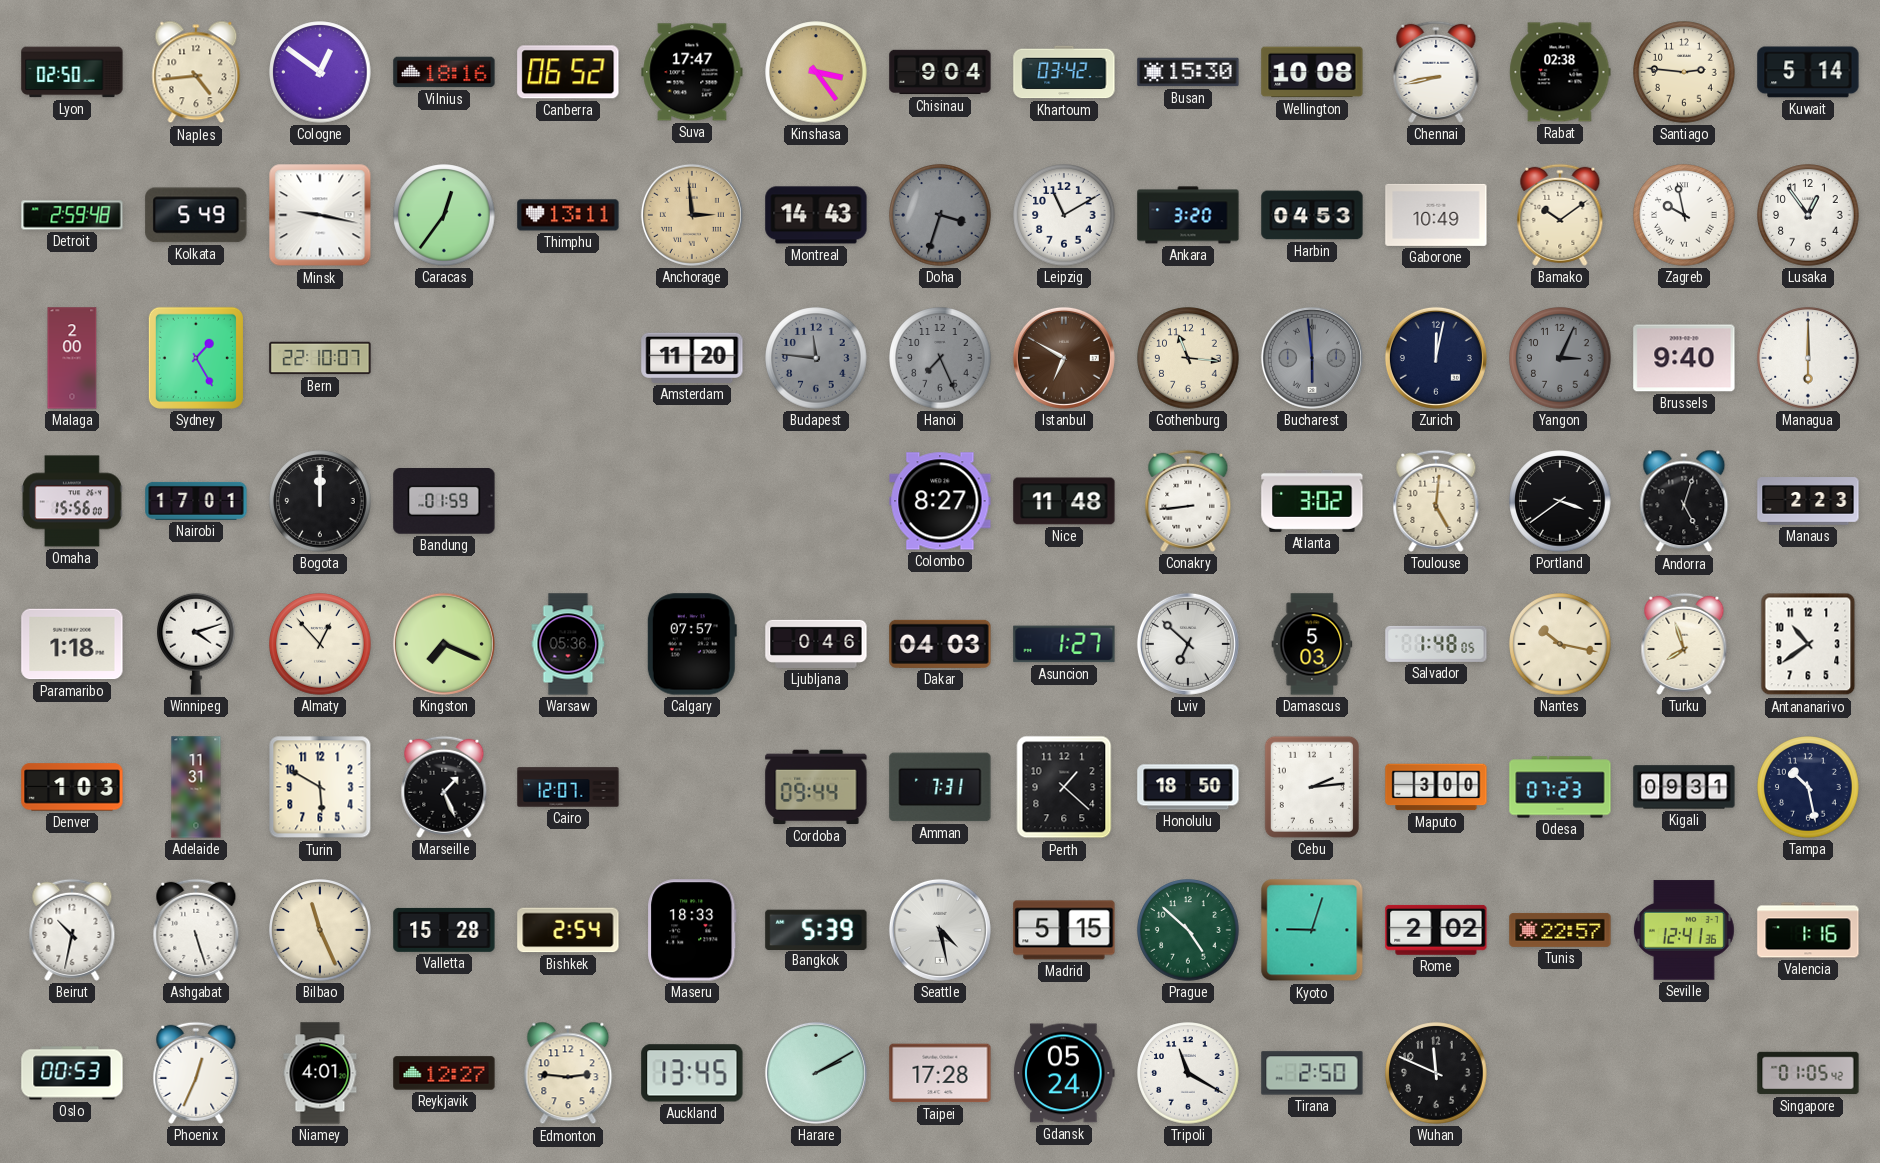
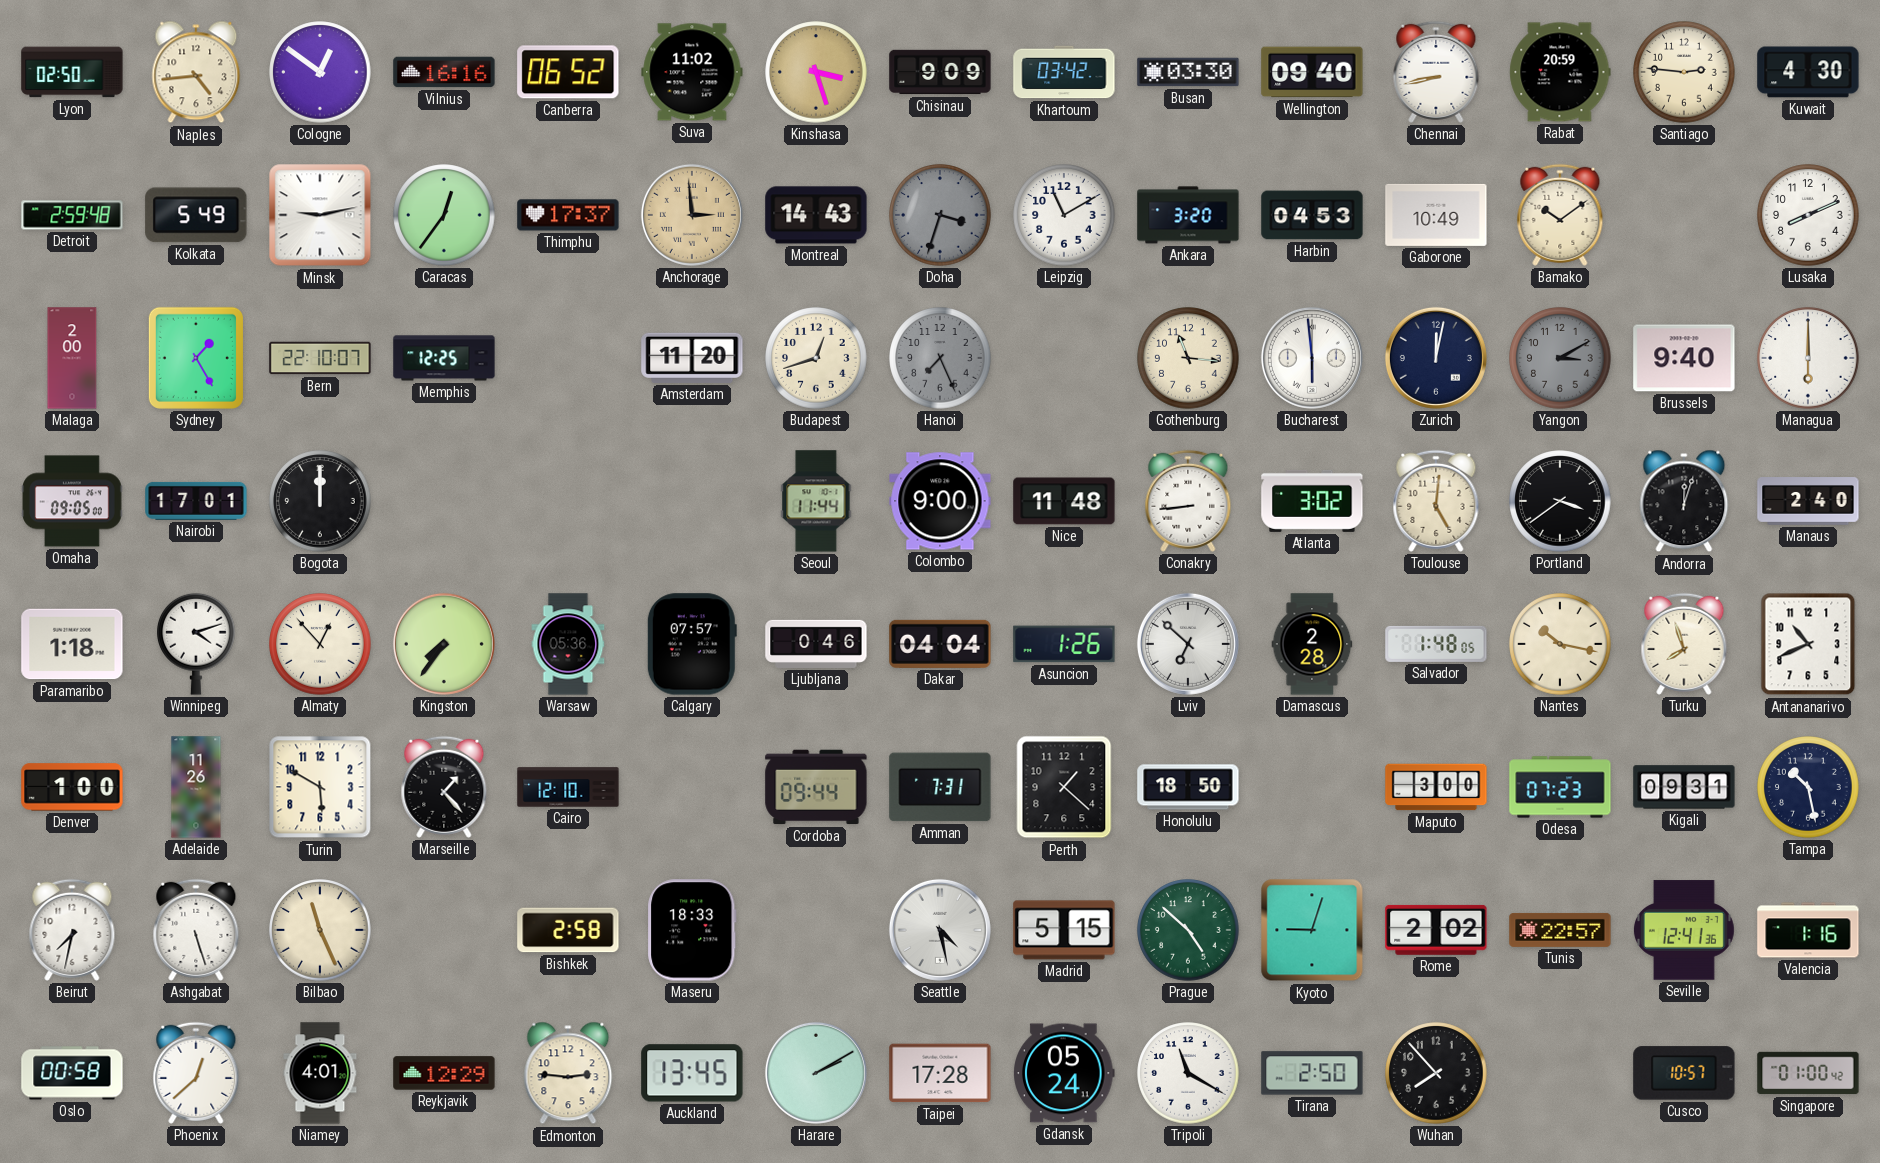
Vilnius: 18:16 -> 16:16
Suva: 17:47 -> 11:02
Kinshasa: 3:24 -> 3:27
Chisinau: 9:04 -> 9:09
Busan: 15:30 -> 03:30
Wellington: 10:08 -> 09:40
Rabat: 02:38 -> 20:59
Kuwait: 5:14 -> 4:30
Minsk: 9:17 -> 9:13
Thimphu: 13:11 -> 17:37
Zagreb: 9:58 -> none
Lusaka: 12:54 -> 8:11
Memphis: none -> 12:25
Budapest: 11:46 -> 12:42
Budapest dial: grey -> cream
Istanbul: 6:50 -> none
Bucharest dial: grey -> white
Yangon: 3:04 -> 3:10
Omaha: 15:56 -> 09:05
Bandung: 01:59 -> none
Seoul: none -> 11:44
Colombo: 8:27 -> 9:00
Andorra: 5:03 -> 12:03
Manaus: 2:23 -> 2:40
Kingston: 7:19 -> 7:36
Dakar: 04:03 -> 04:04
Asuncion: 1:27 -> 1:26
Damascus: 5:03 -> 2:28
Antananarivo: 10:39 -> 10:41
Denver: 1:03 -> 1:00
Adelaide: 11:31 -> 11:26
Marseille: 1:26 -> 1:23
Cairo: 12:07 -> 12:10
Cebu: 2:14 -> none
Beirut: 10:32 -> 7:32
Valletta: 15:28 -> none
Bishkek: 2:54 -> 2:58
Bangkok: 5:39 -> none
Oslo: 00:53 -> 00:58
Phoenix: 12:34 -> 12:38
Reykjavik: 12:27 -> 12:29
Wuhan: 11:49 -> 7:53
Cusco: none -> 10:57
Singapore: 01:05 -> 01:00
